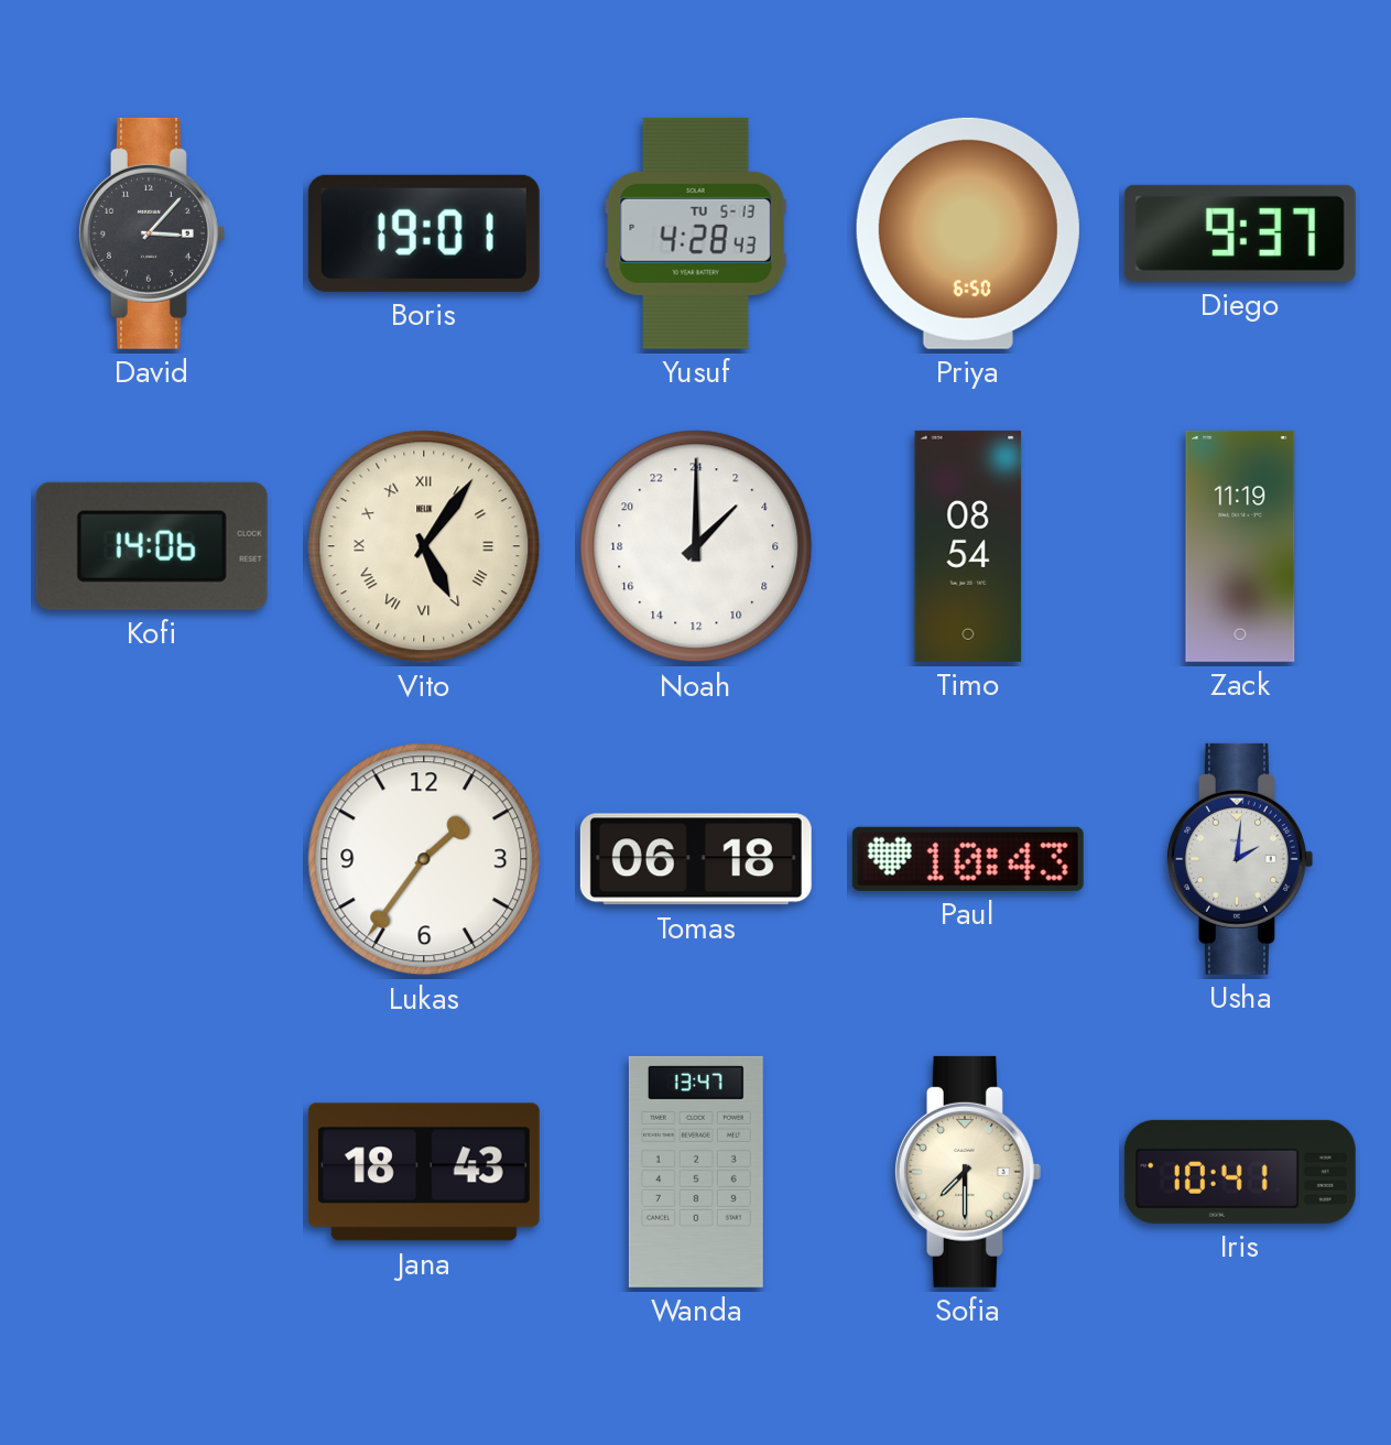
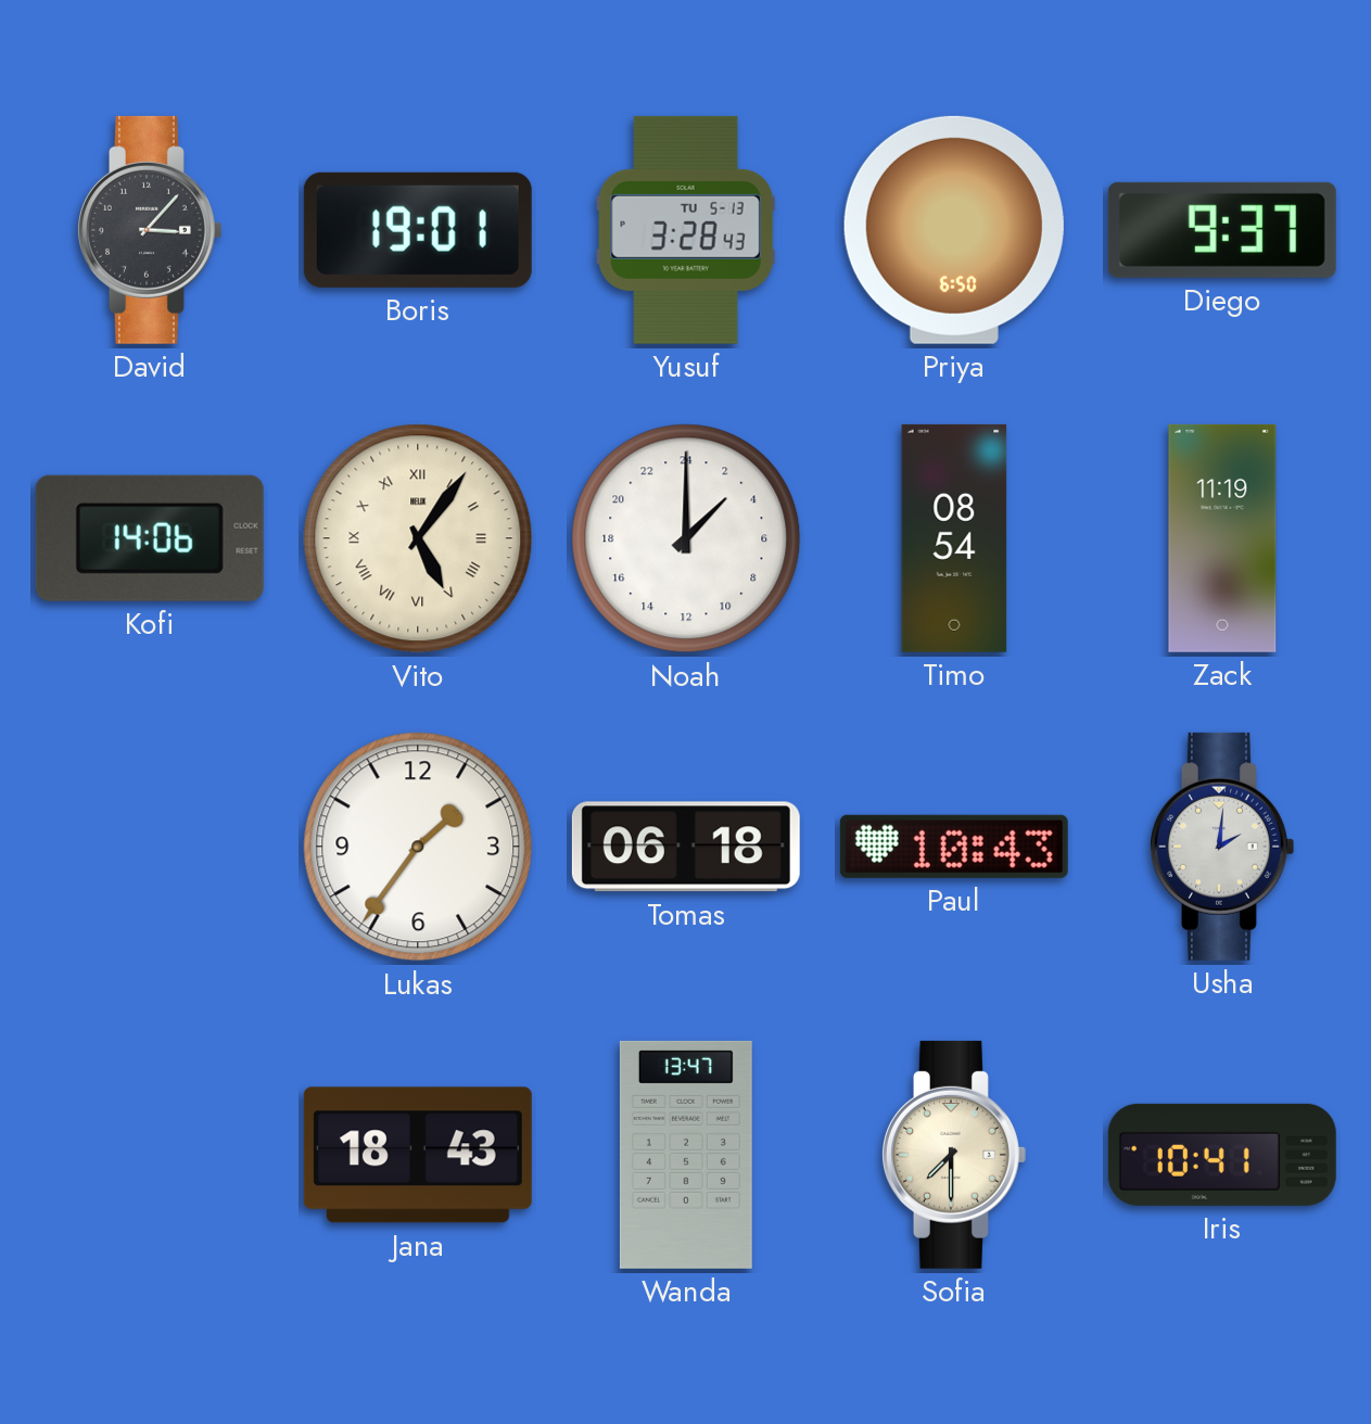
Yusuf: 4:28 -> 3:28
